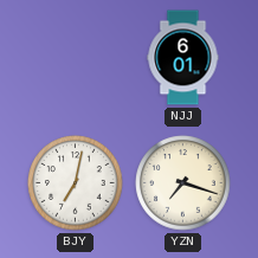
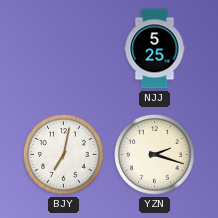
NJJ: 6:01 -> 5:25
YZN: 7:18 -> 2:18
